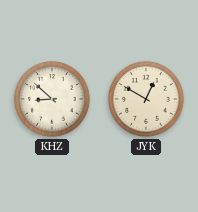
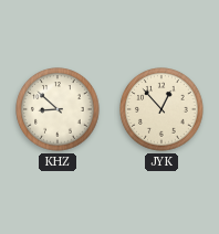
JYK: 12:50 -> 12:53
